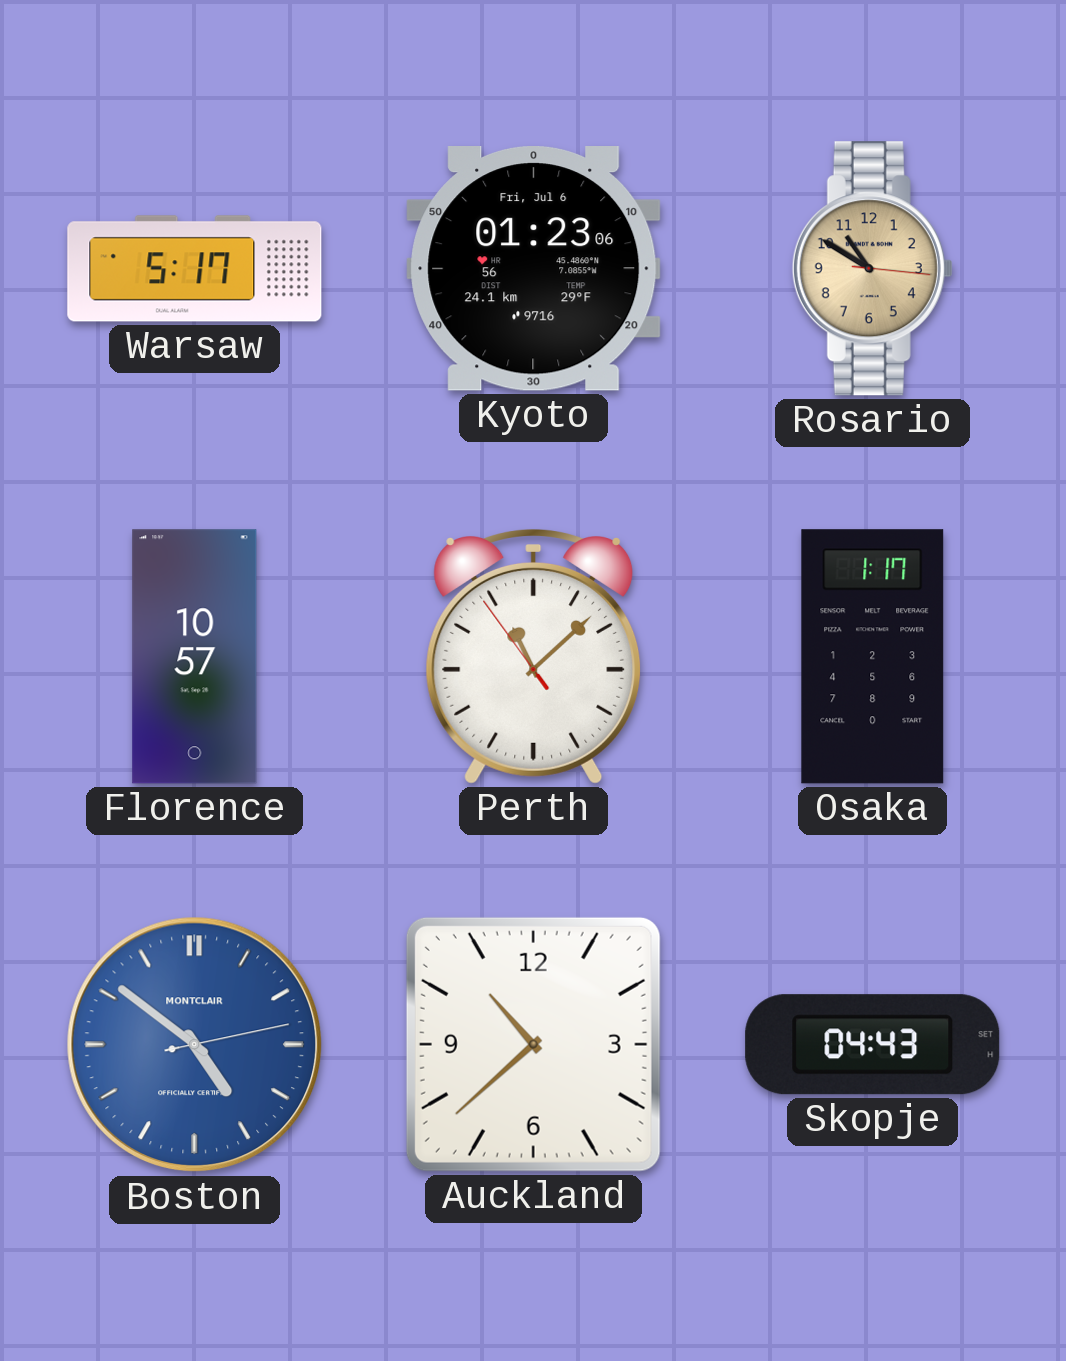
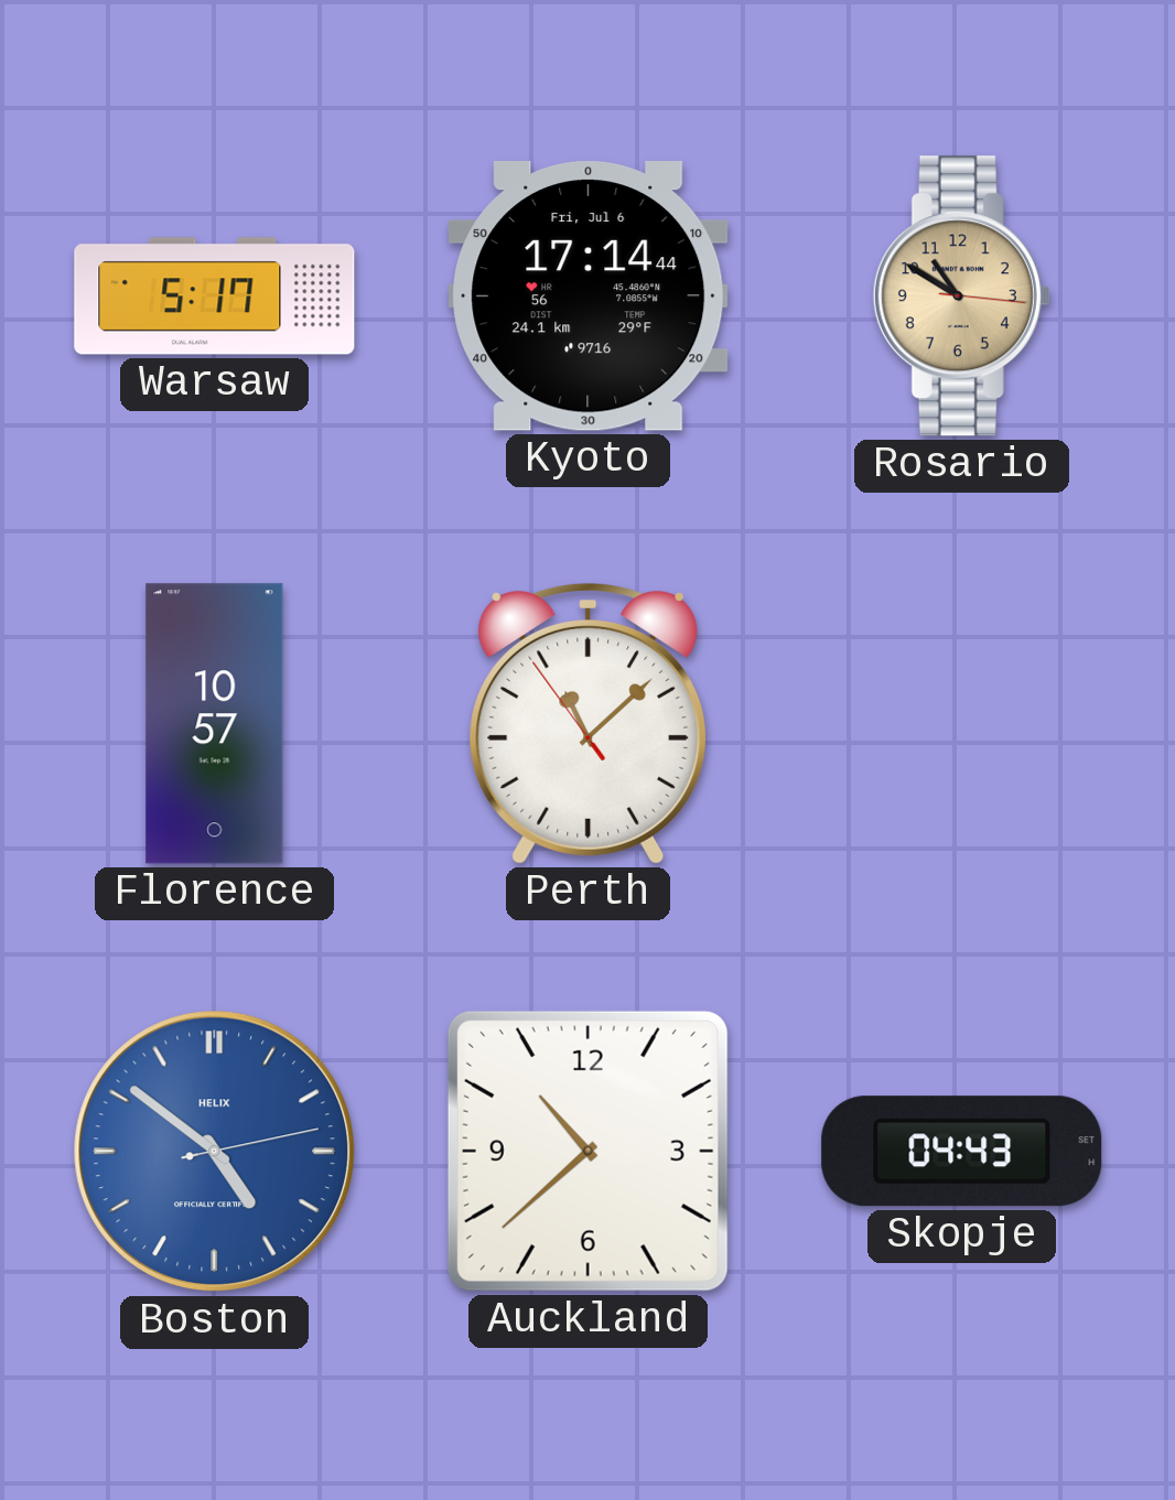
Kyoto: 01:23 -> 17:14
Osaka: 1:17 -> none
Boston brand: MONTCLAIR -> HELIX
